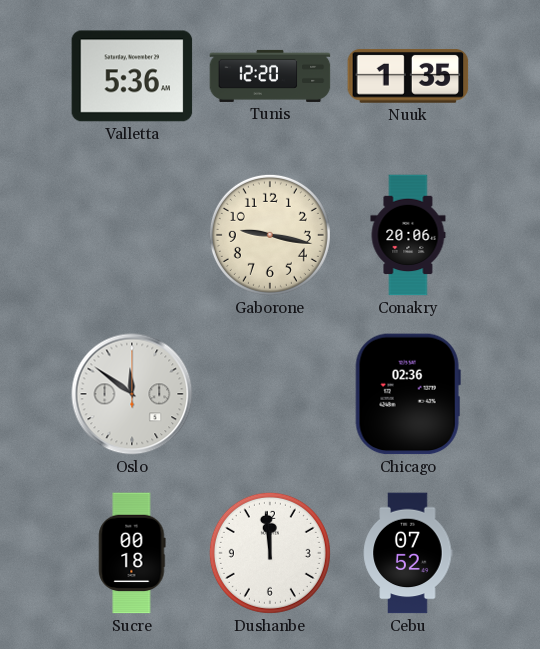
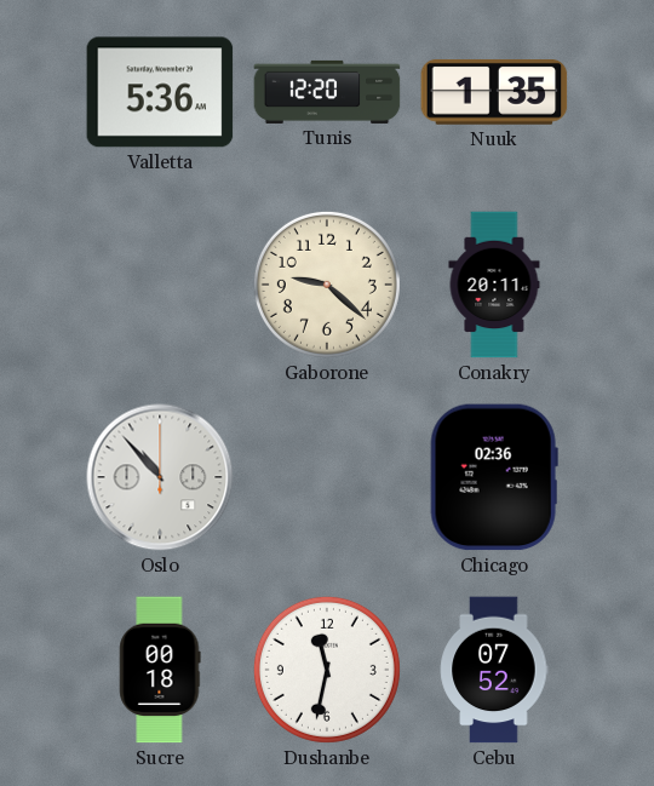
Gaborone: 9:17 -> 9:22
Conakry: 20:06 -> 20:11
Oslo: 11:51 -> 10:53
Dushanbe: 11:59 -> 11:32
